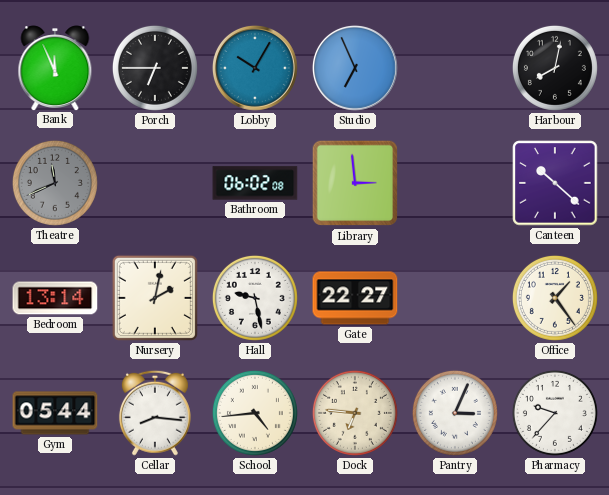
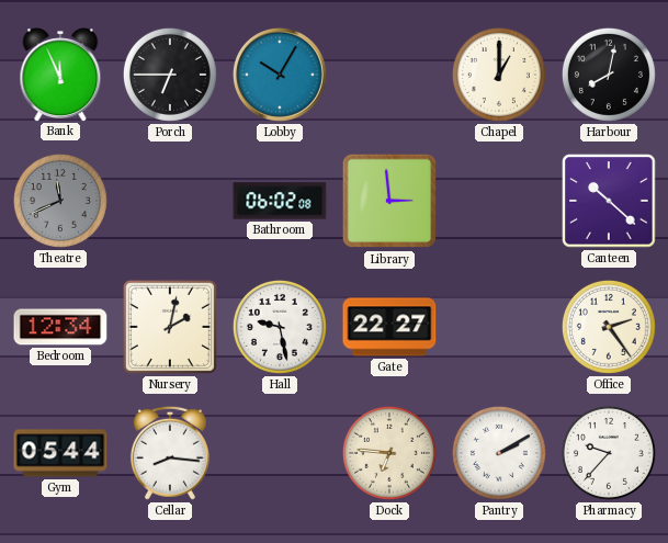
Studio: 6:56 -> none
Chapel: none -> 1:00
Bedroom: 13:14 -> 12:34
Office: 1:24 -> 2:24
School: 4:44 -> none
Pantry: 3:04 -> 2:10
